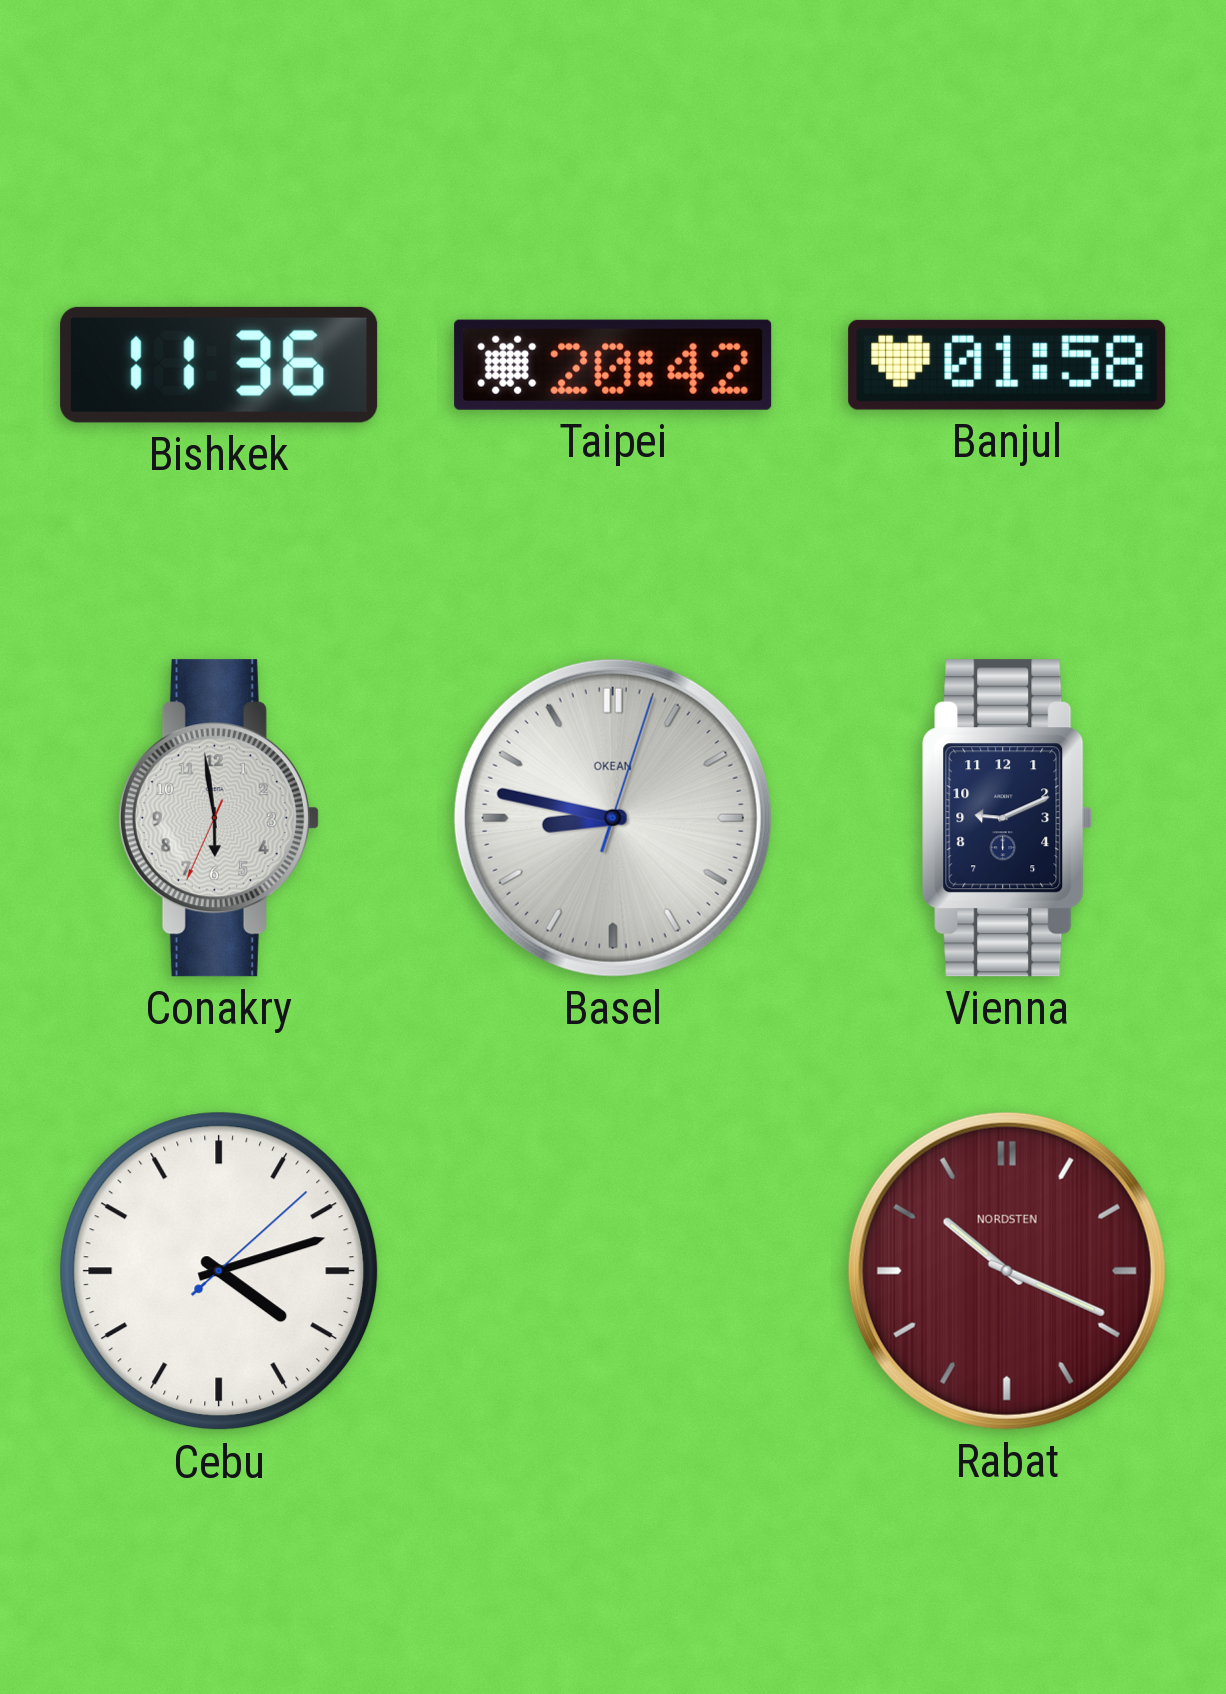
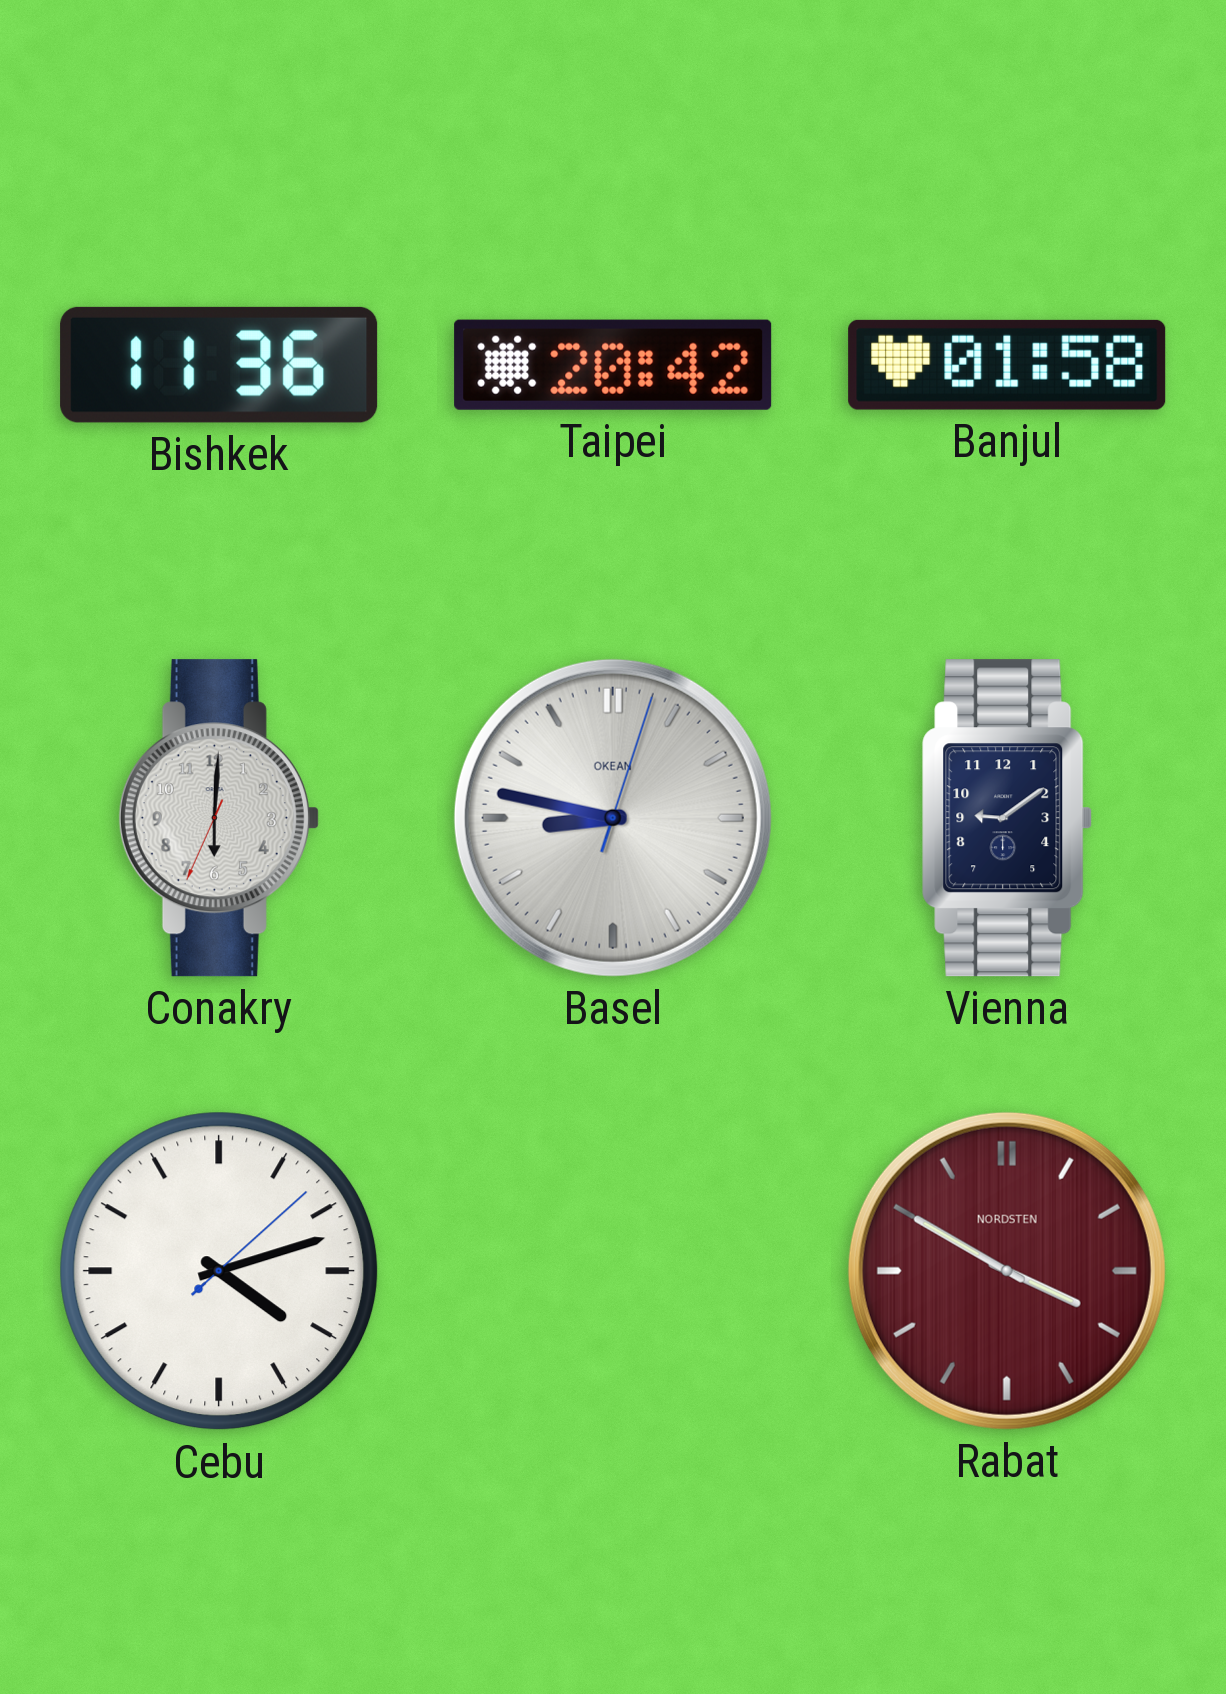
Conakry: 5:58 -> 6:00
Vienna: 9:11 -> 9:09
Rabat: 10:19 -> 3:50
